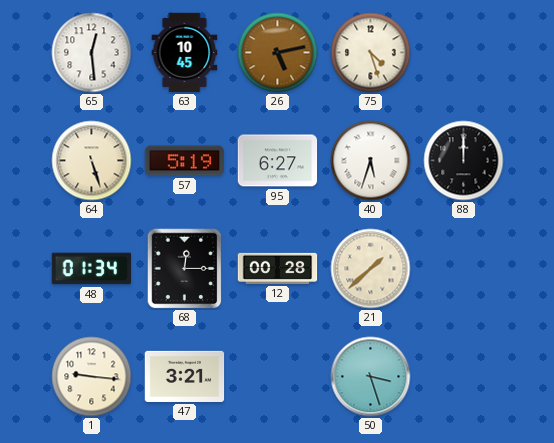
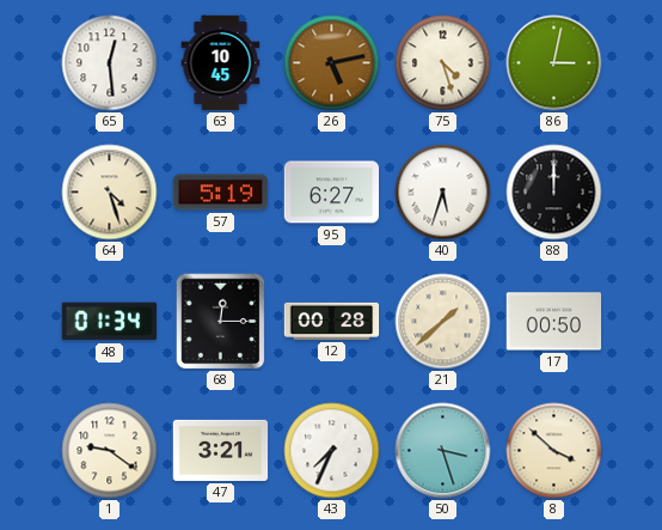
86: none -> 3:02
64: 5:27 -> 4:27
17: none -> 00:50
1: 9:16 -> 9:21
43: none -> 7:34
8: none -> 3:52
